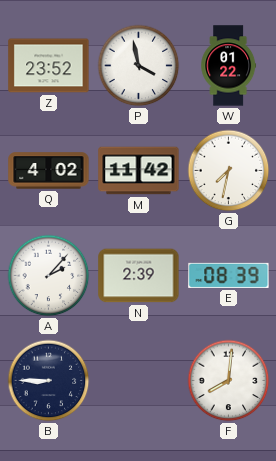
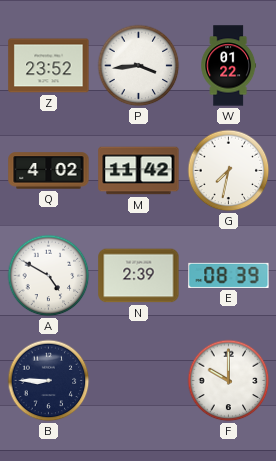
P: 3:58 -> 3:44
A: 2:07 -> 4:50
F: 8:01 -> 10:00
